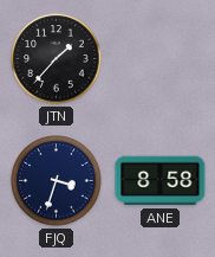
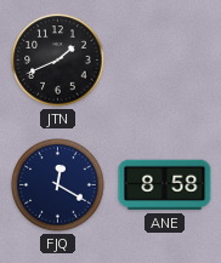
JTN: 1:37 -> 1:41
FJQ: 3:33 -> 12:20
